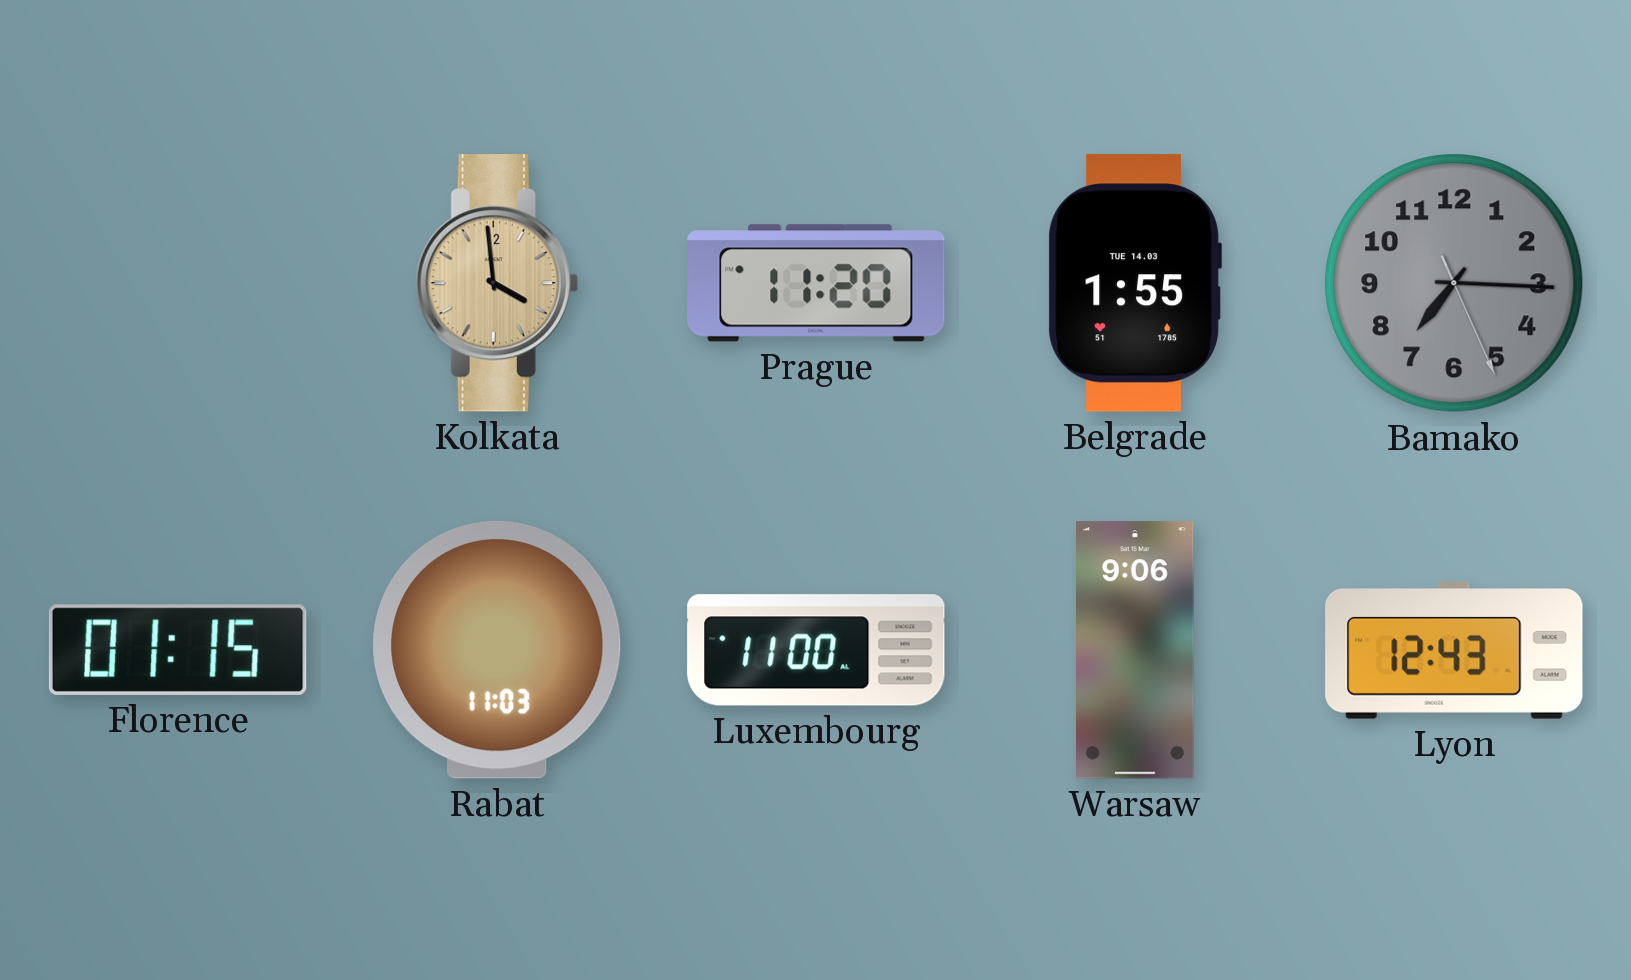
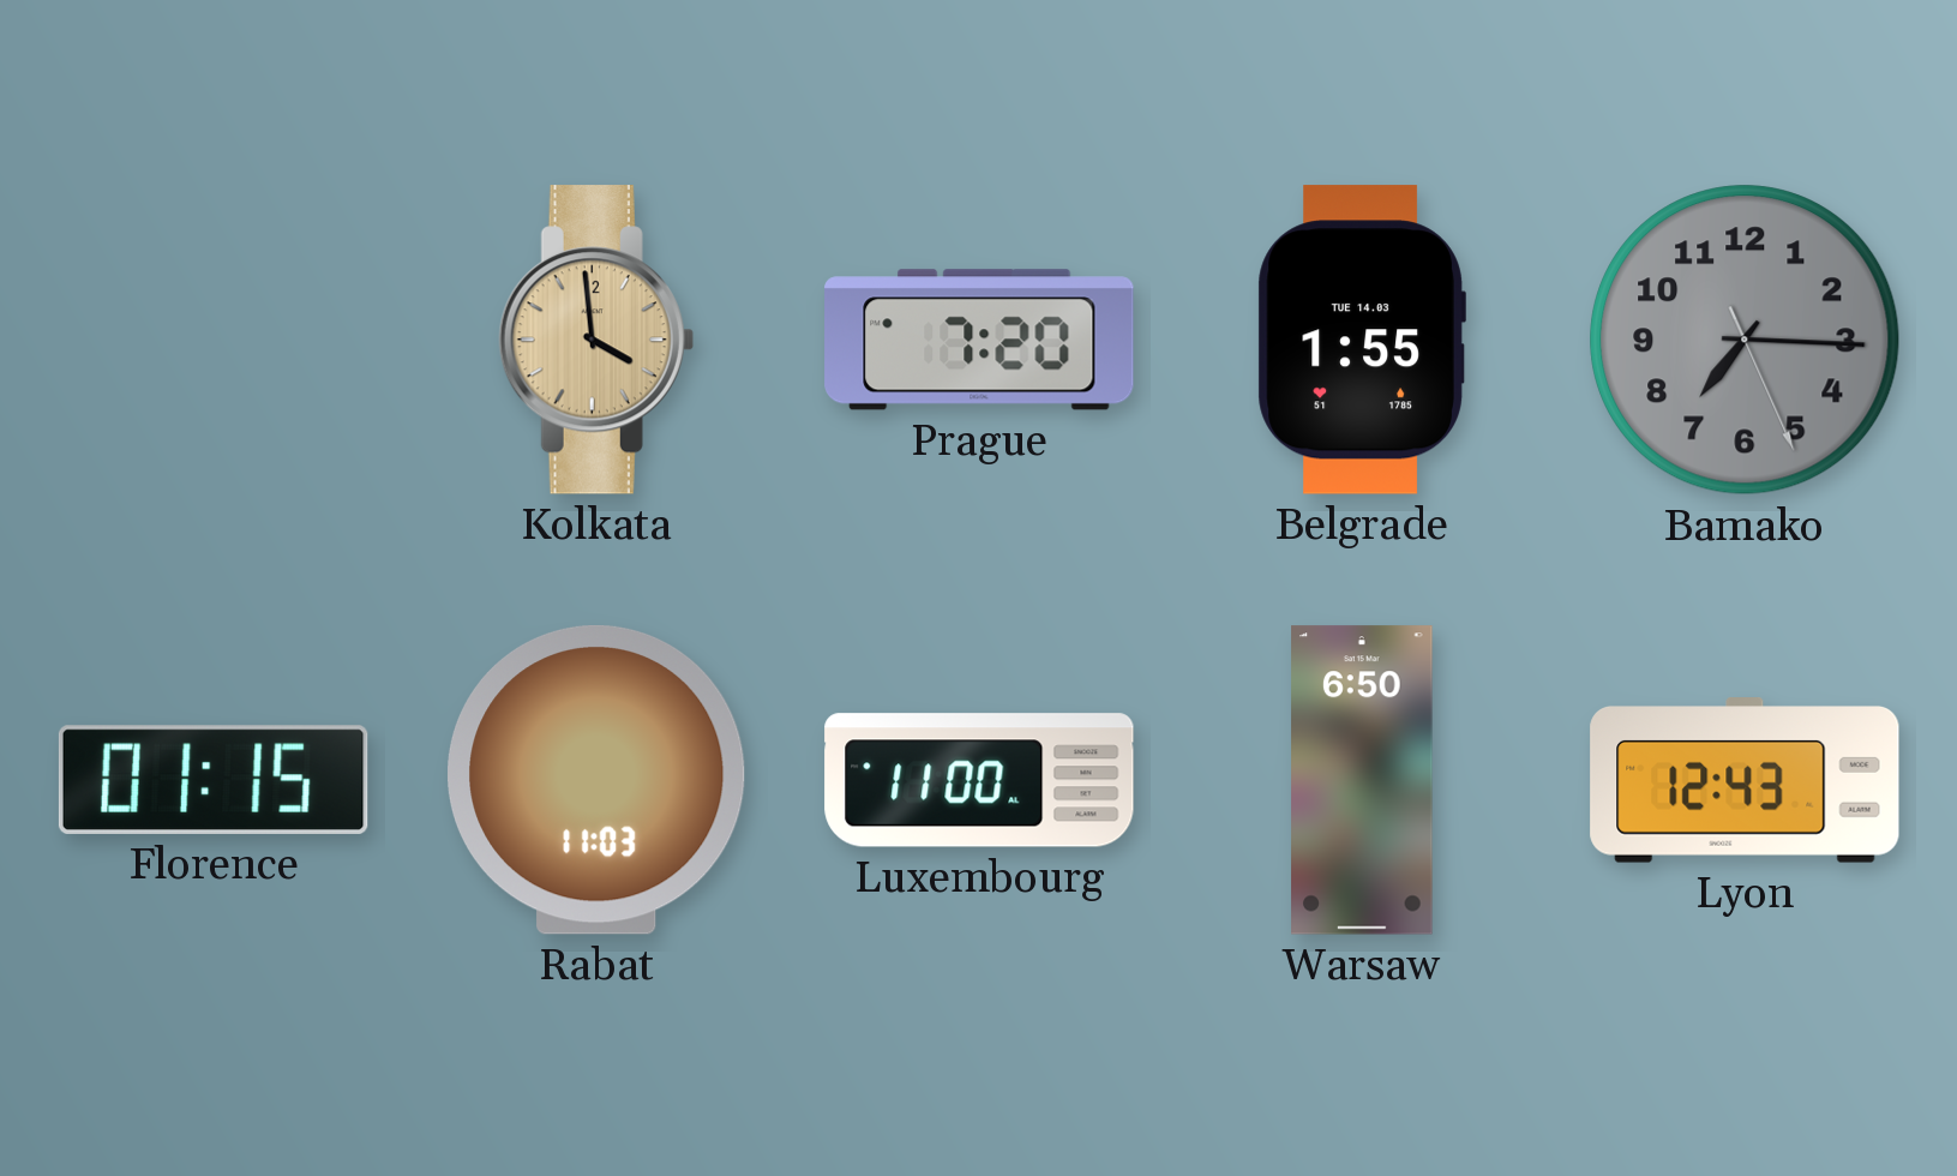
Prague: 11:20 -> 7:20
Warsaw: 9:06 -> 6:50
